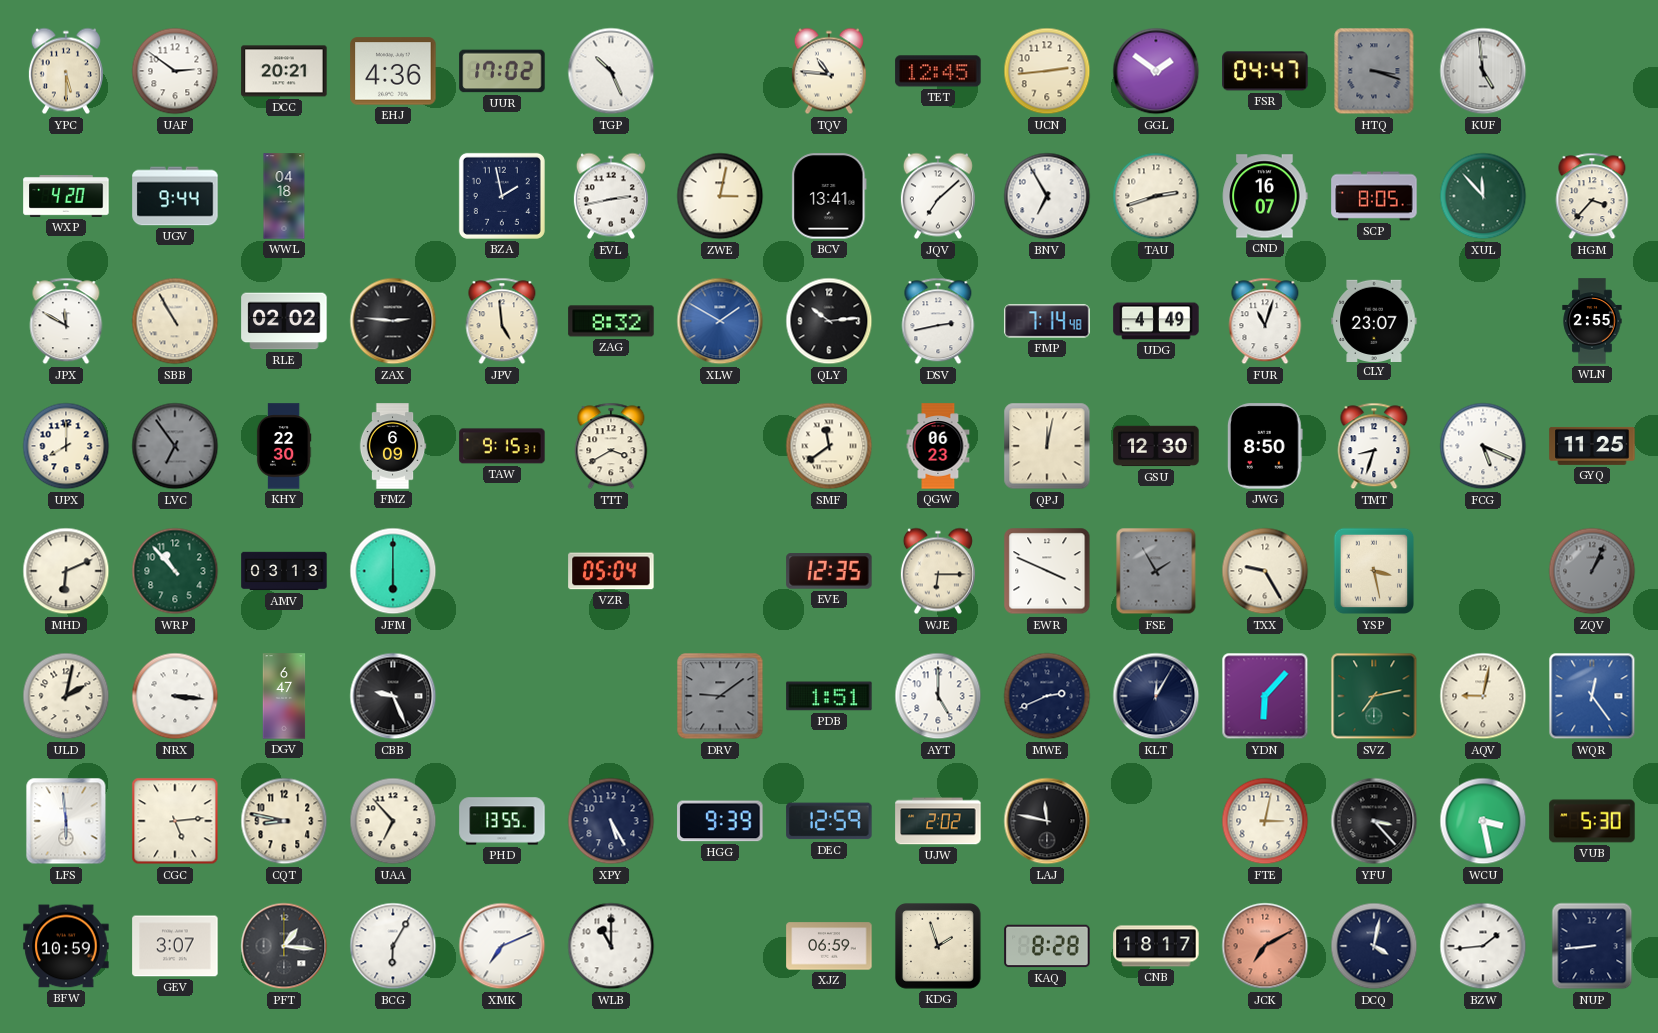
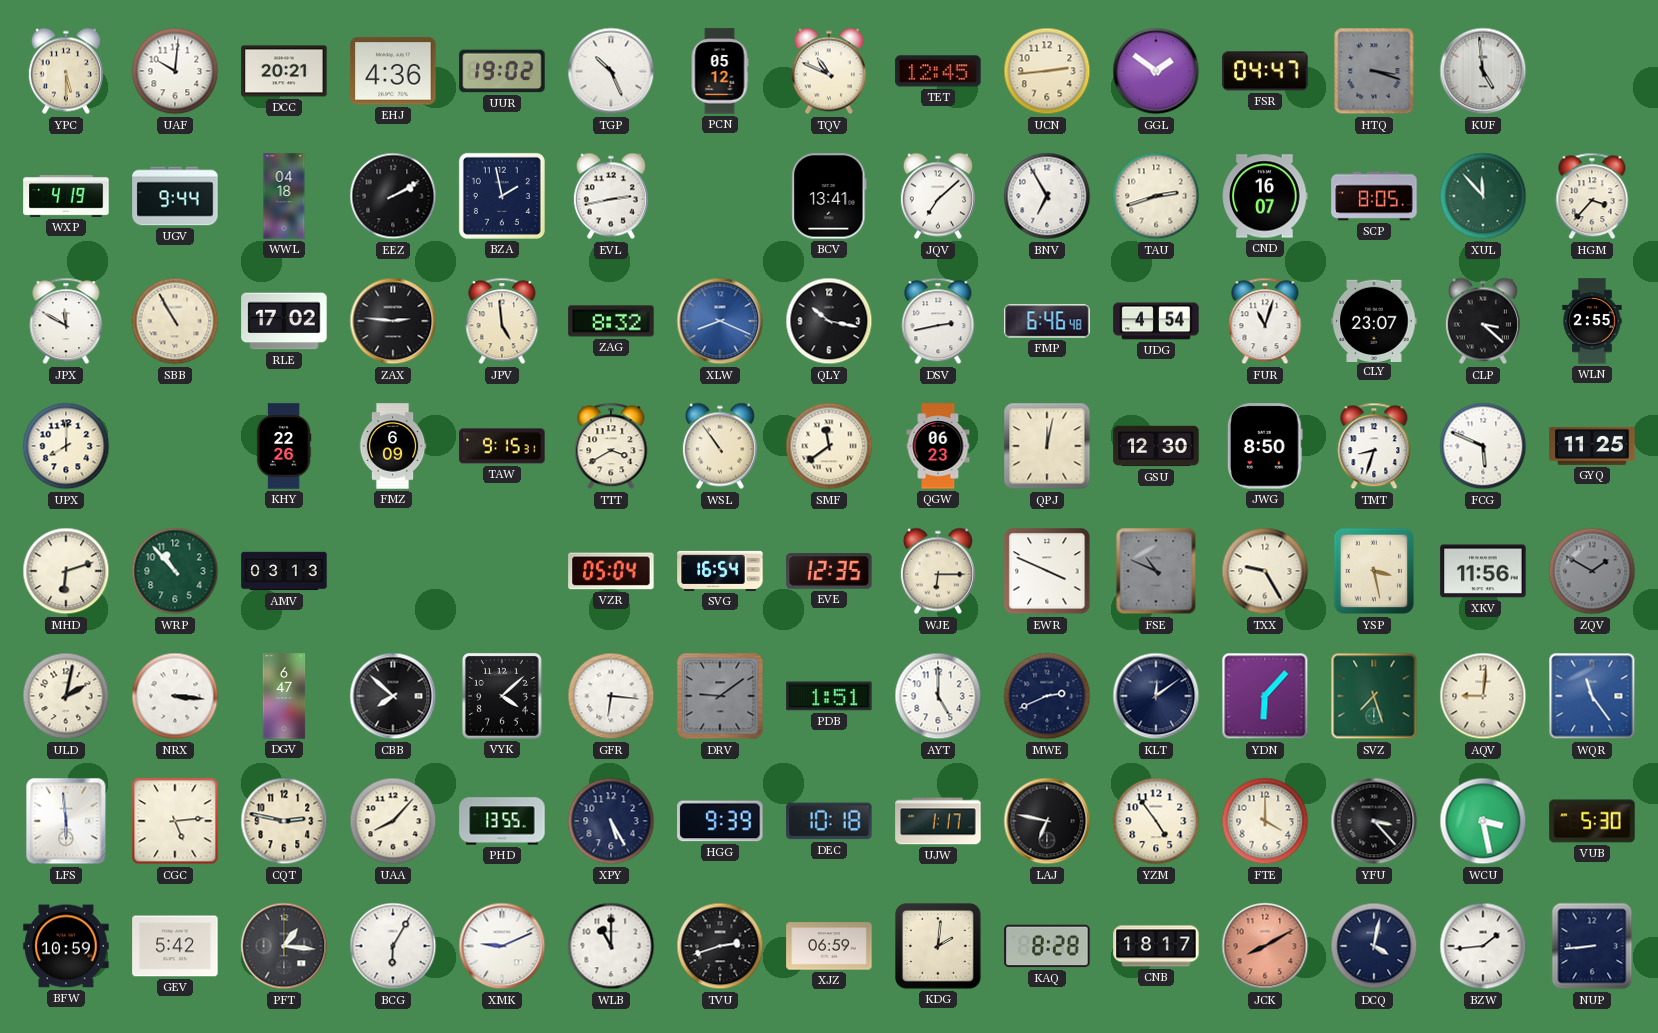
UAF: 2:51 -> 10:01
UUR: 17:02 -> 19:02
PCN: none -> 05:12
TQV: 10:46 -> 10:49
WXP: 4:20 -> 4:19
EEZ: none -> 2:10
ZWE: 3:02 -> none
RLE: 02:02 -> 17:02
XLW: 1:50 -> 8:19
QLY: 10:14 -> 10:17
FMP: 7:14 -> 6:46
UDG: 4:49 -> 4:54
CLP: none -> 3:22
LVC: 6:54 -> none
KHY: 22:30 -> 22:26
WSL: none -> 10:54
FCG: 5:19 -> 5:49
MHD: 6:11 -> 6:12
JFM: 6:00 -> none
SVG: none -> 16:54
FSE: 1:55 -> 10:49
XKV: none -> 11:56
ZQV: 1:04 -> 1:50
CBB: 9:26 -> 7:52
VYK: none -> 4:08
GFR: none -> 6:16
KLT: 12:05 -> 12:09
SVZ: 7:13 -> 7:27
AQV: 9:02 -> 9:01
WQR: 12:24 -> 11:24
CQT: 8:47 -> 2:47
UAA: 6:53 -> 8:07
DEC: 12:59 -> 10:18
UJW: 2:02 -> 1:17
LAJ: 11:47 -> 6:47
YZM: none -> 4:54
FTE: 3:02 -> 4:00
GEV: 3:07 -> 5:42
XMK: 7:11 -> 9:11
TVU: none -> 2:42
KDG: 1:57 -> 2:01
JCK: 7:10 -> 8:10
